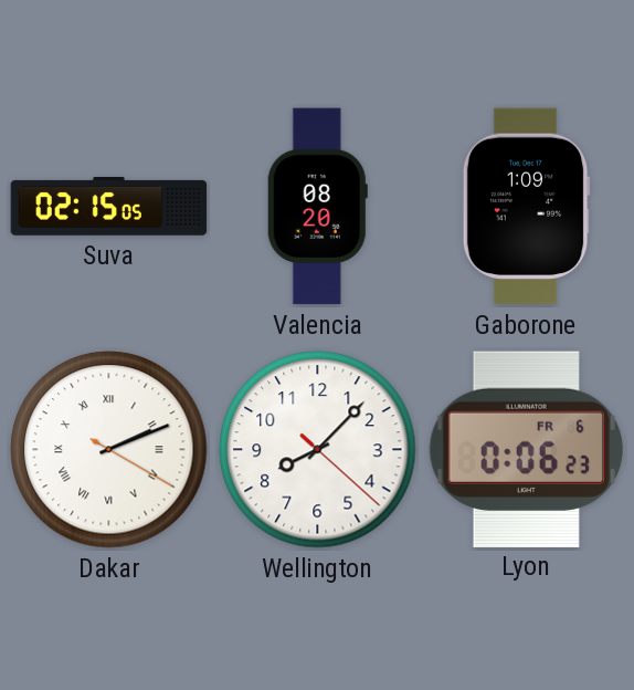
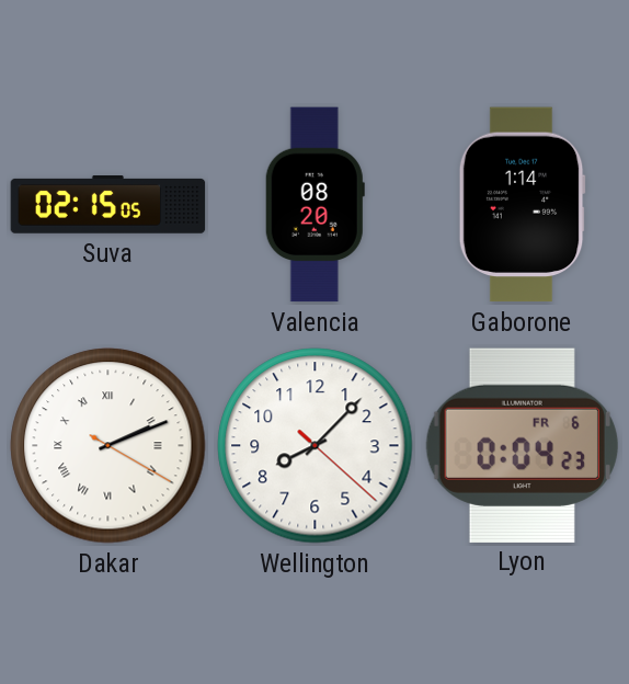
Gaborone: 1:09 -> 1:14
Lyon: 0:06 -> 0:04
